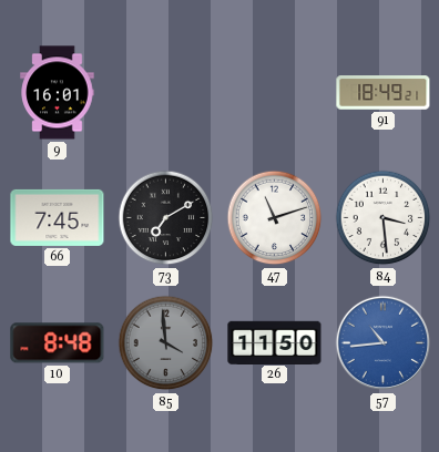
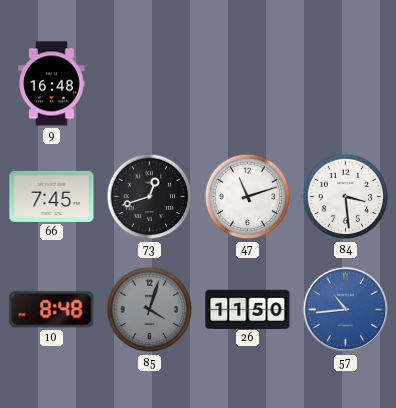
9: 16:01 -> 16:48
91: 18:49 -> none
73: 7:10 -> 12:42
85: 3:59 -> 4:03
